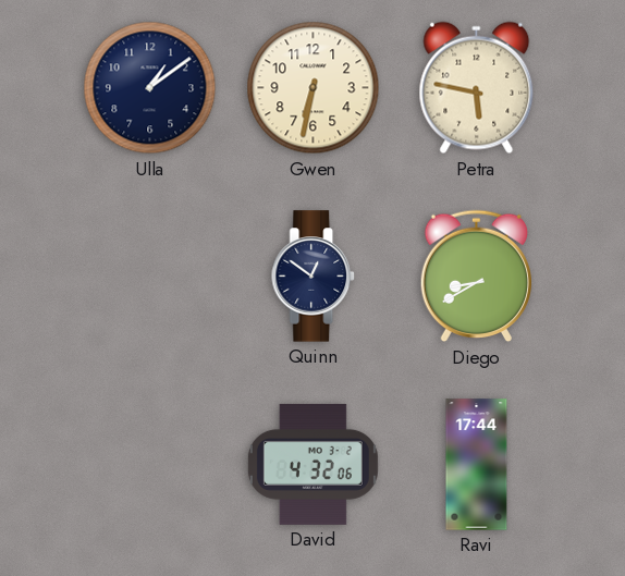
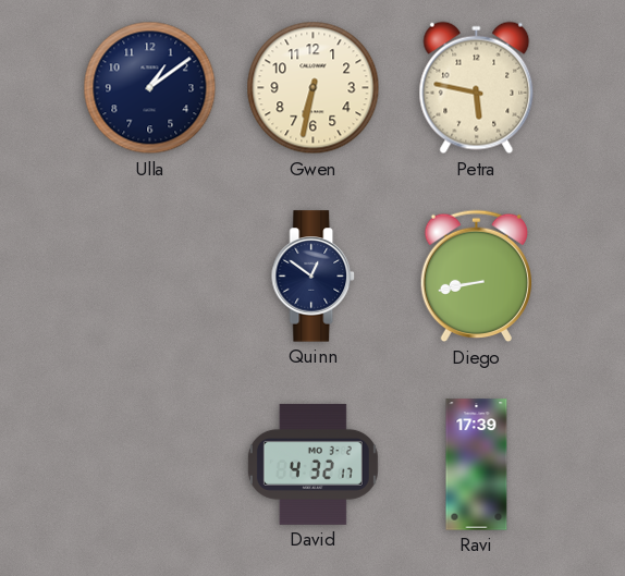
Diego: 8:40 -> 8:43
David: 4:32:06 -> 4:32:17
Ravi: 17:44 -> 17:39
